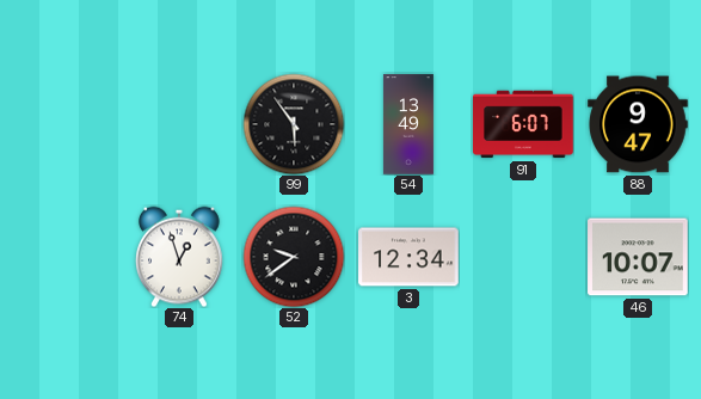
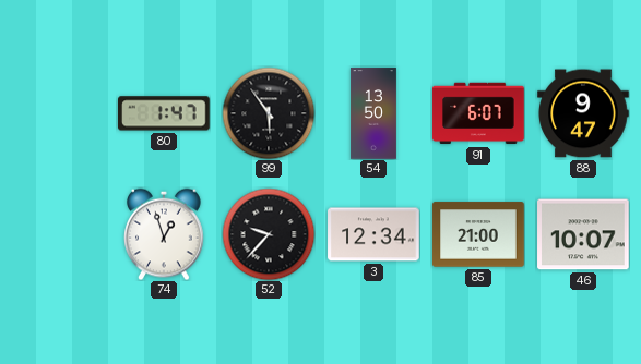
80: none -> 1:47
54: 13:49 -> 13:50
52: 9:39 -> 9:37
85: none -> 21:00
